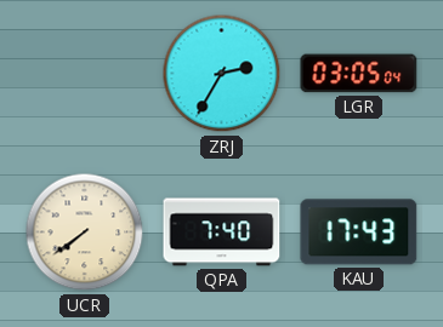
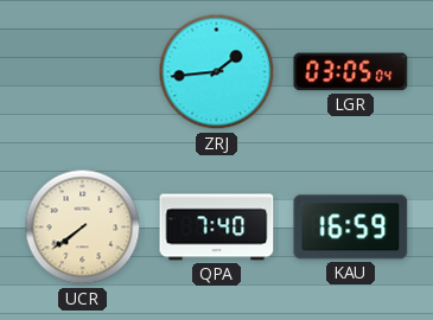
ZRJ: 2:35 -> 1:44
KAU: 17:43 -> 16:59
